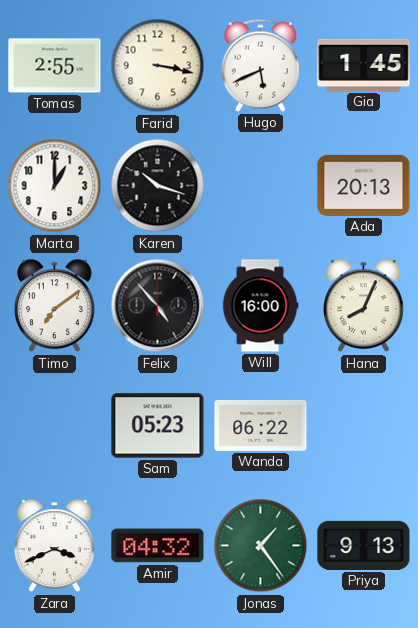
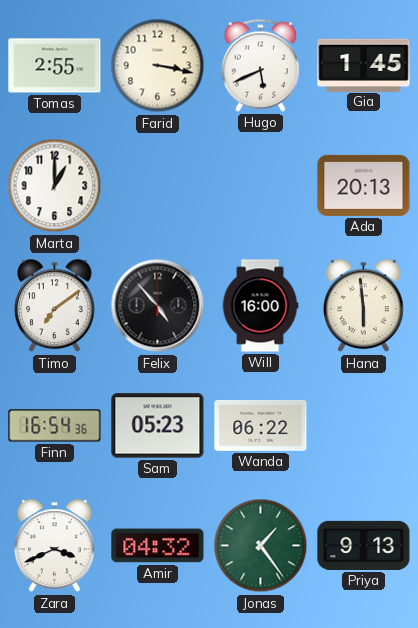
Karen: 10:18 -> none
Hana: 8:04 -> 5:59
Finn: none -> 16:54
